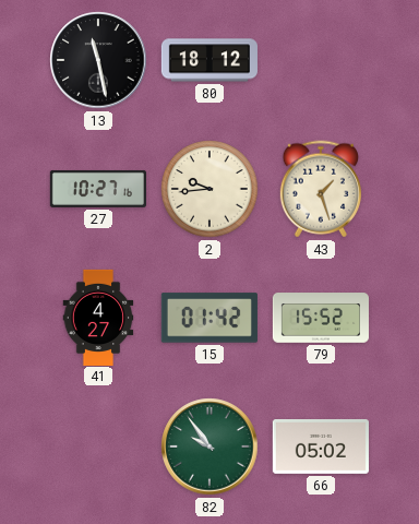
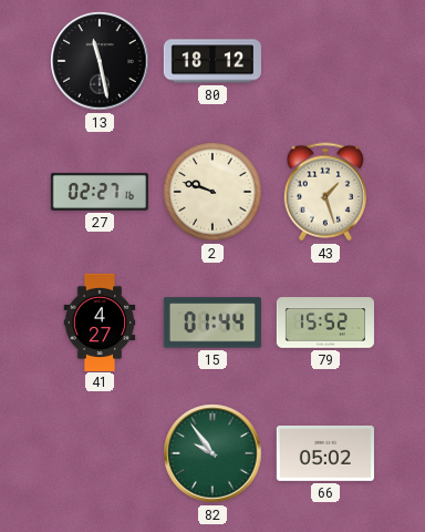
27: 10:27 -> 02:27
2: 9:44 -> 9:48
15: 01:42 -> 01:44
